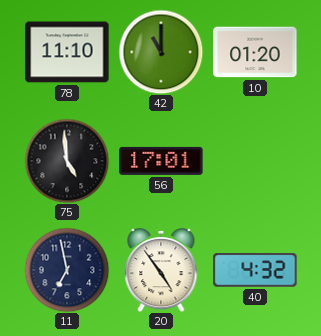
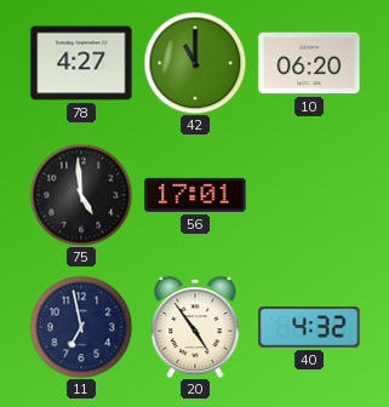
78: 11:10 -> 4:27
10: 01:20 -> 06:20
